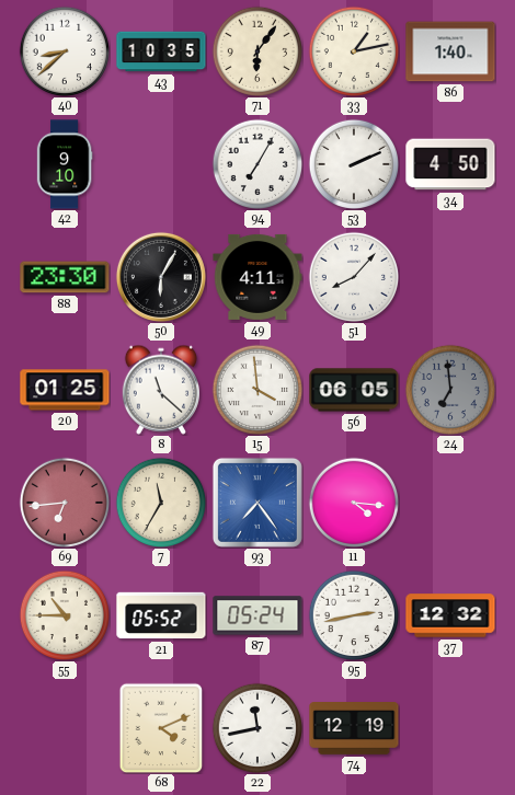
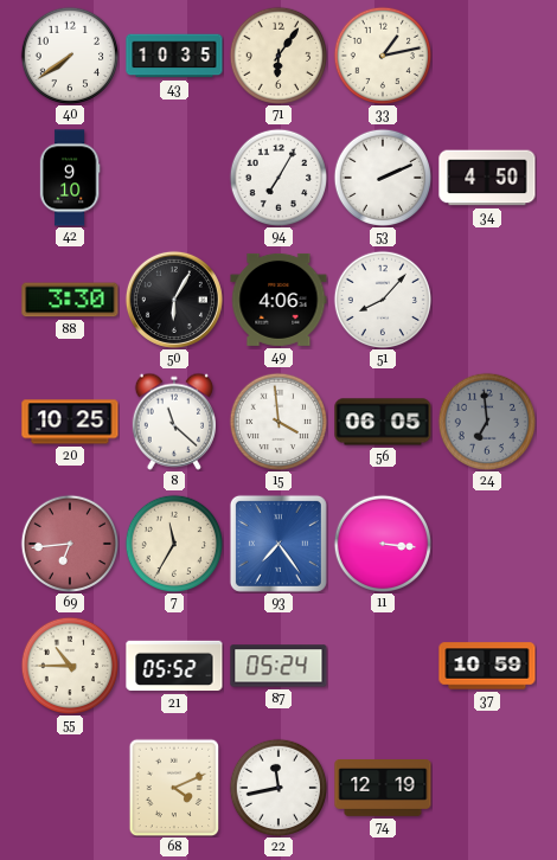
40: 8:38 -> 7:39
86: 1:40 -> none
88: 23:30 -> 3:30
49: 4:11 -> 4:06
20: 01:25 -> 10:25
11: 4:16 -> 3:16
95: 2:43 -> none
37: 12:32 -> 10:59
